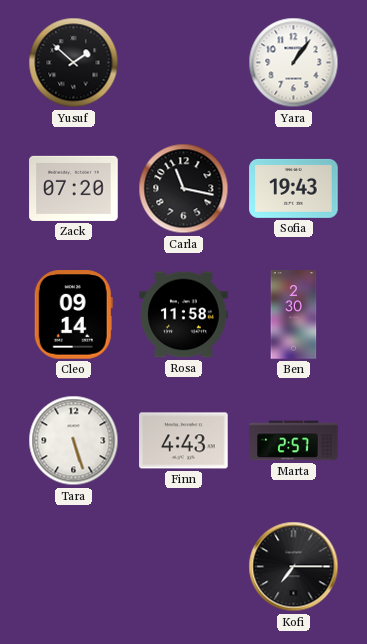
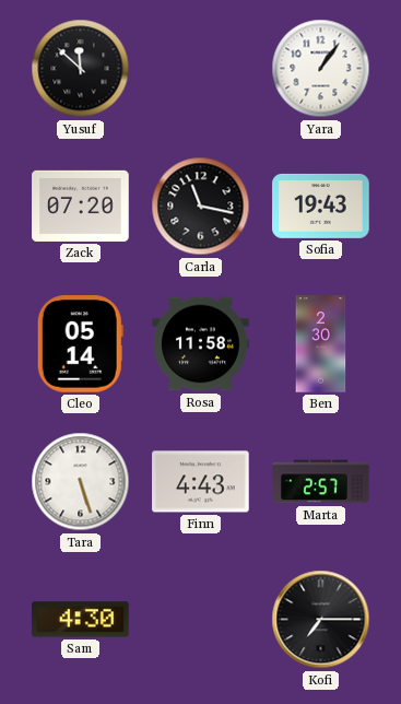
Yusuf: 1:52 -> 11:52
Cleo: 09:14 -> 05:14
Sam: none -> 4:30
